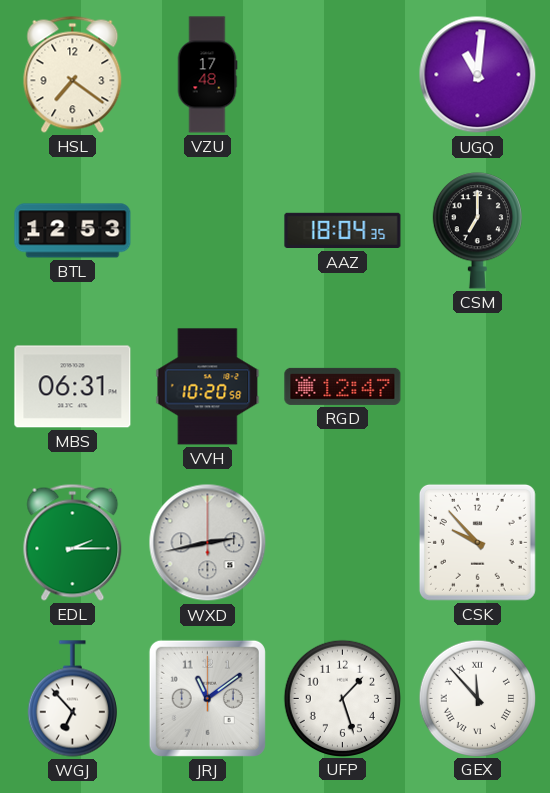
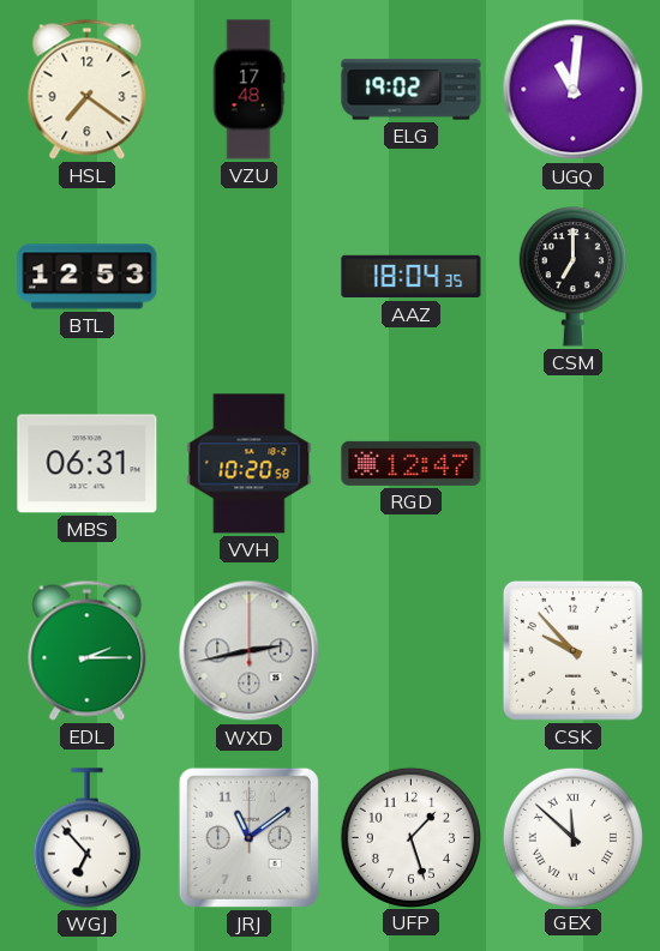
ELG: none -> 19:02
GEX: 11:53 -> 11:52
